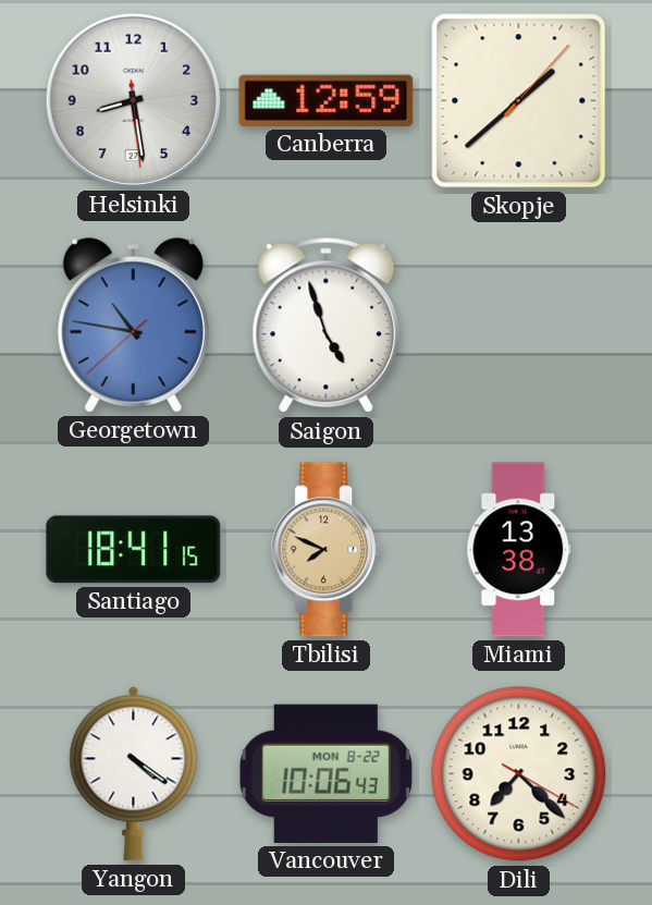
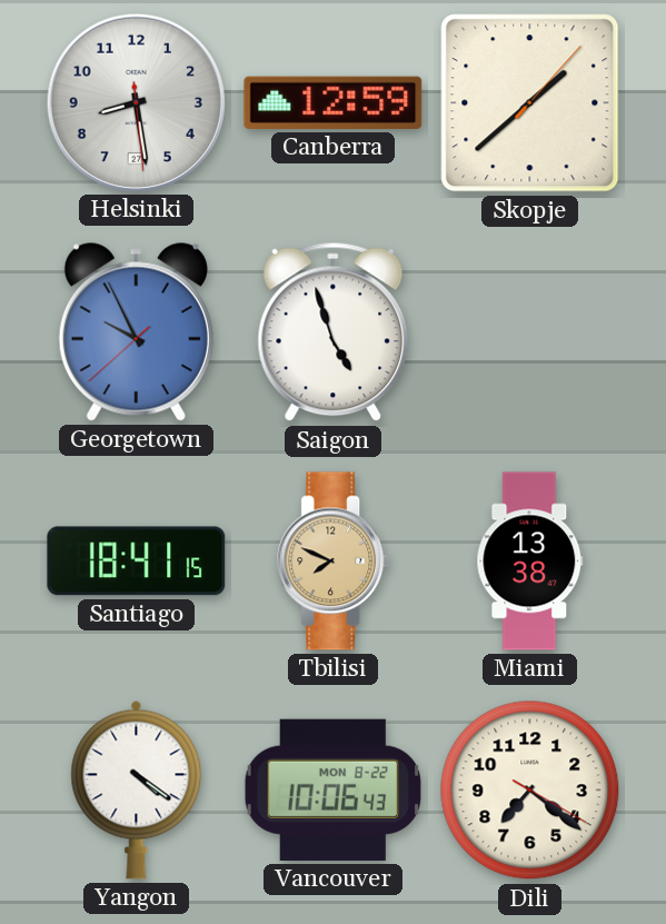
Georgetown: 10:46 -> 9:55
Dili: 7:22 -> 7:21
